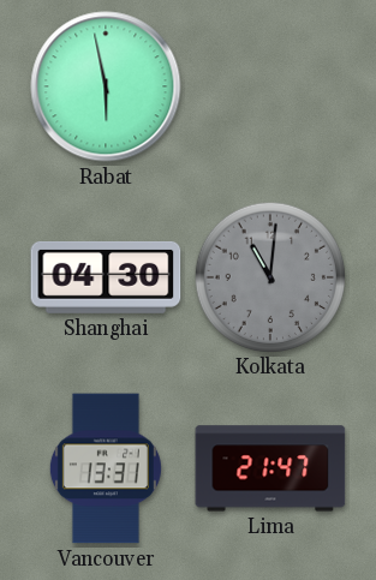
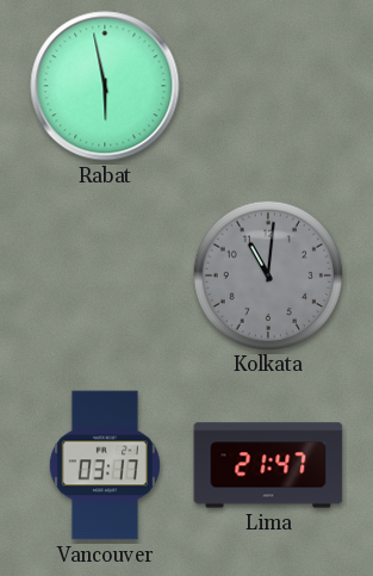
Shanghai: 04:30 -> none
Vancouver: 13:31 -> 03:17
